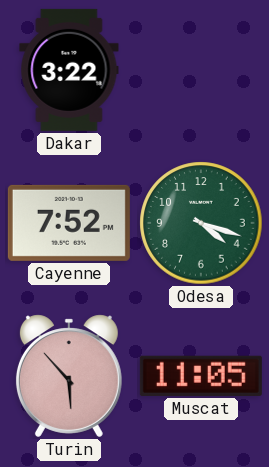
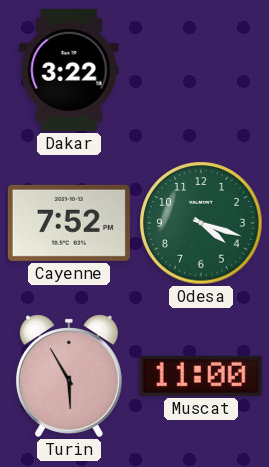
Turin: 5:53 -> 5:55
Muscat: 11:05 -> 11:00
